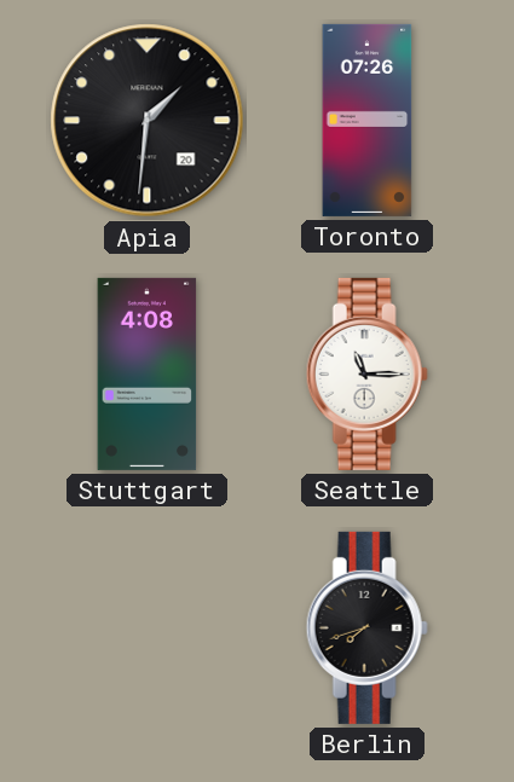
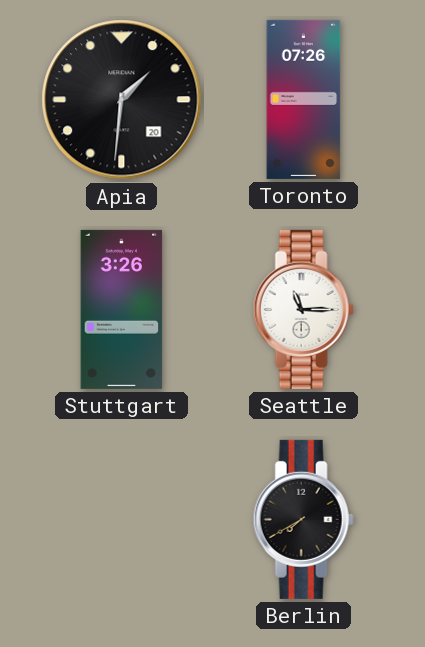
Stuttgart: 4:08 -> 3:26
Berlin: 7:42 -> 7:40
